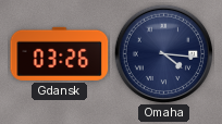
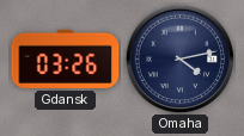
Omaha: 4:16 -> 4:13
